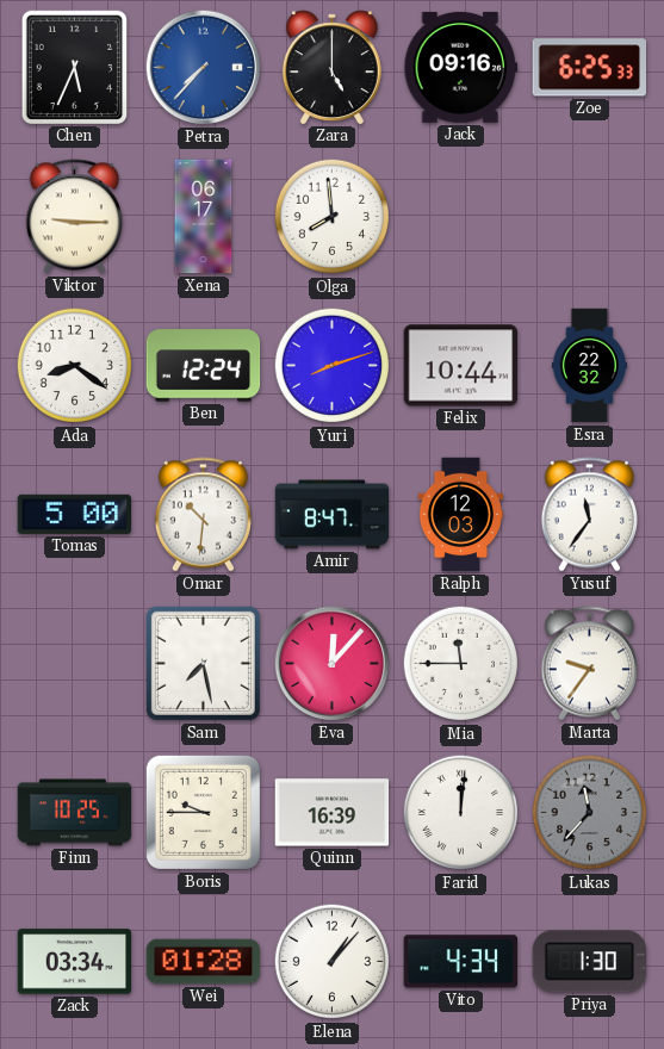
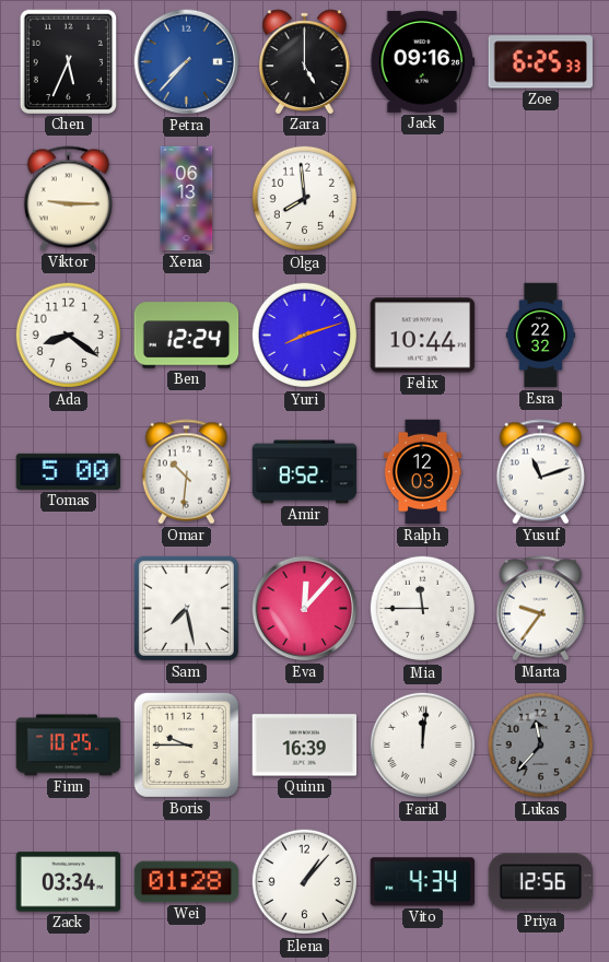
Xena: 06:17 -> 06:13
Amir: 8:47 -> 8:52
Yusuf: 11:36 -> 11:12
Priya: 1:30 -> 12:56
